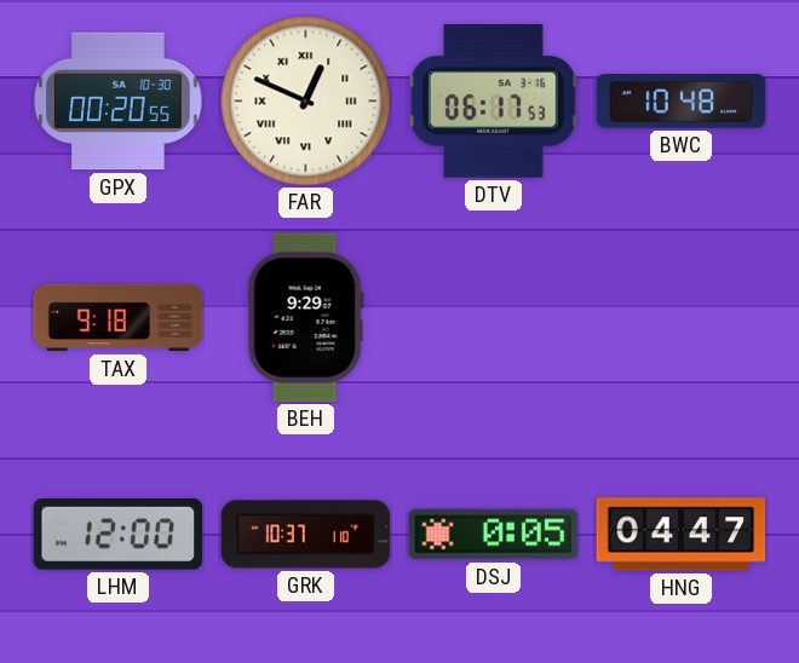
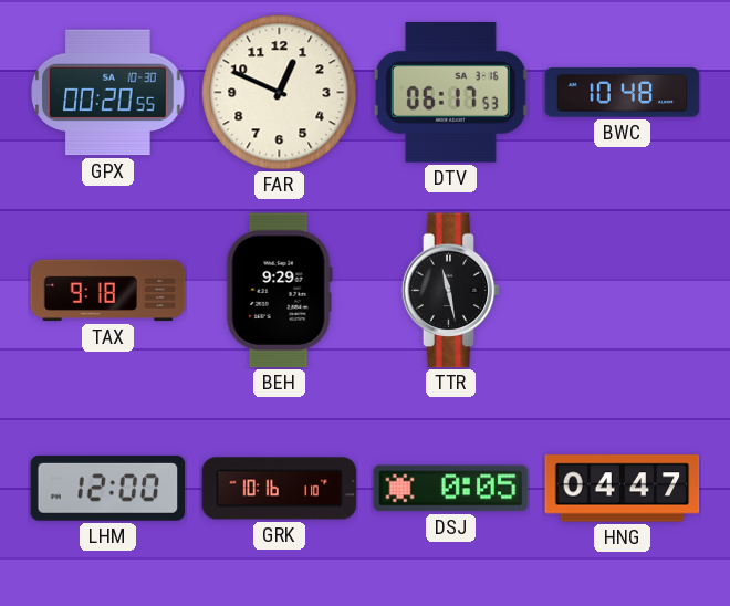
FAR numerals: Roman -> Arabic
TTR: none -> 11:28
GRK: 10:37 -> 10:16
